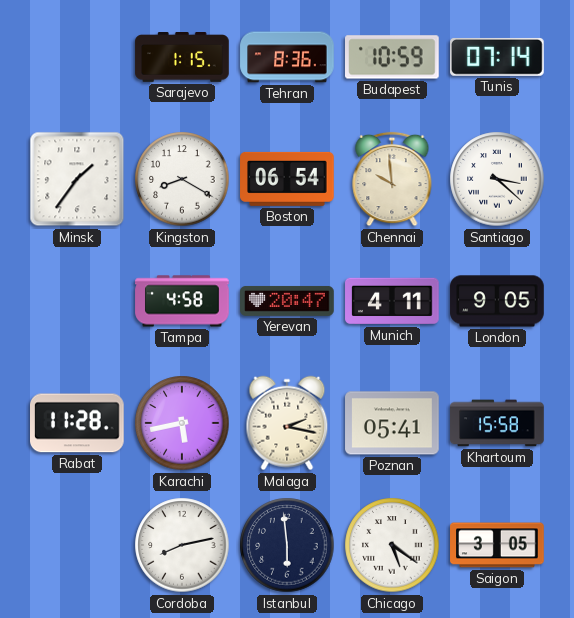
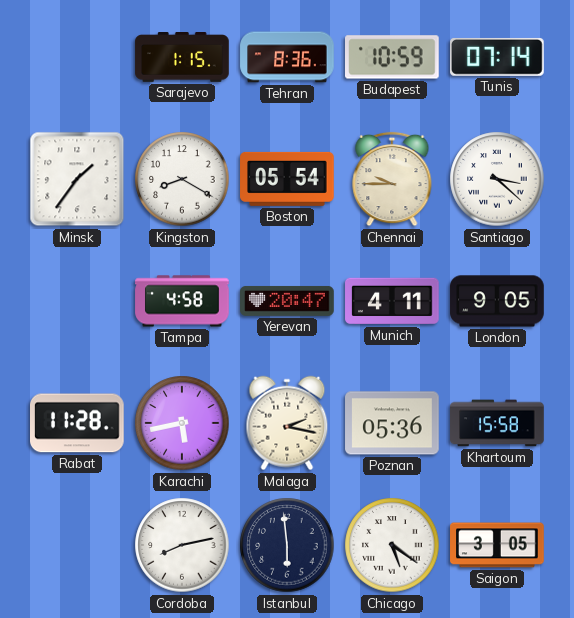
Boston: 06:54 -> 05:54
Chennai: 9:59 -> 9:45
Poznan: 05:41 -> 05:36
